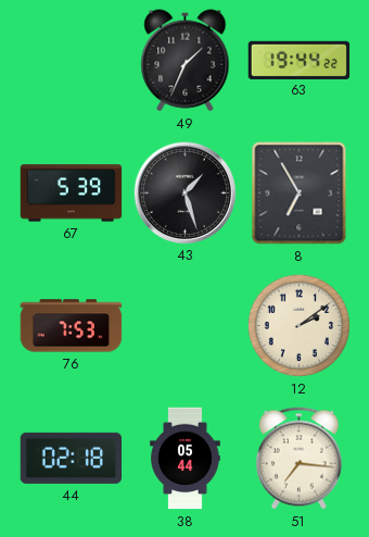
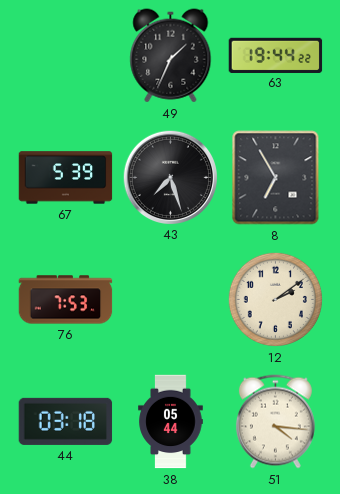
43: 1:27 -> 7:27
44: 02:18 -> 03:18
51: 7:16 -> 4:16
